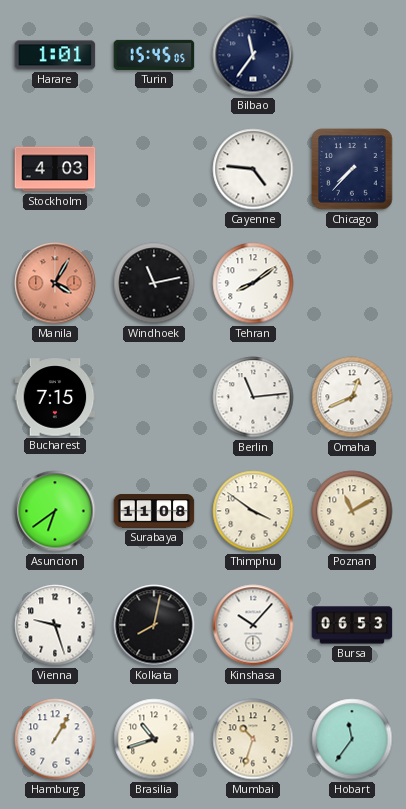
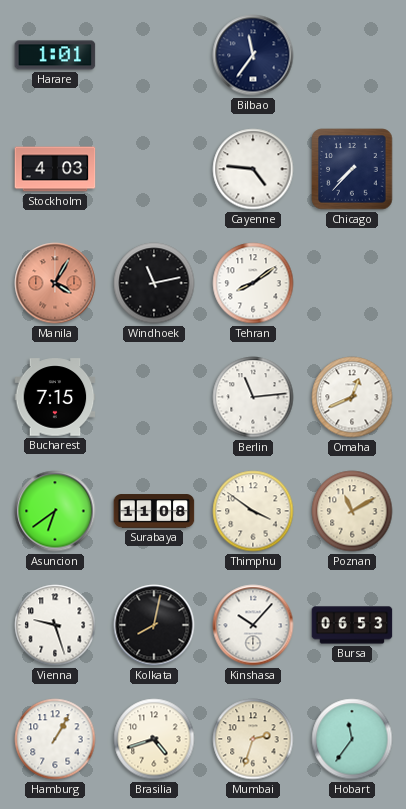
Turin: 15:45 -> none
Brasilia: 10:42 -> 4:42
Mumbai: 10:33 -> 2:33
